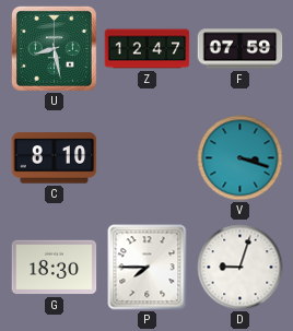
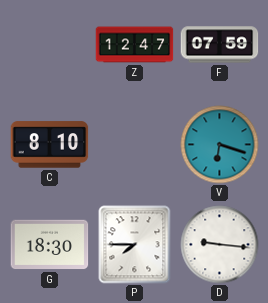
U: 8:28 -> none
V: 3:18 -> 6:18
D: 9:03 -> 9:16
